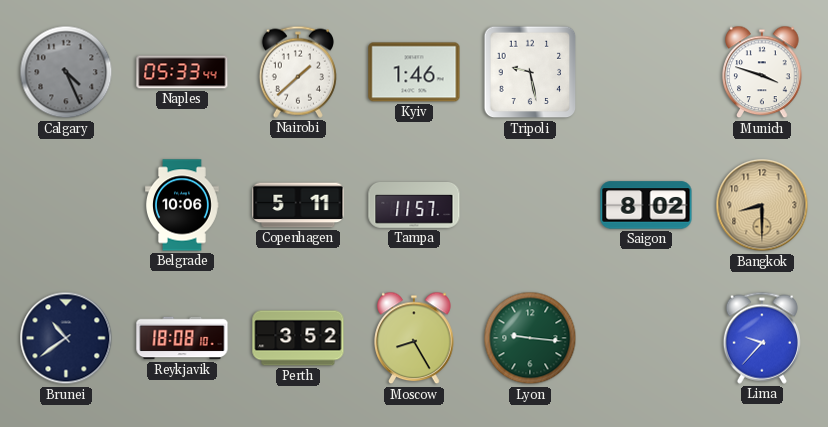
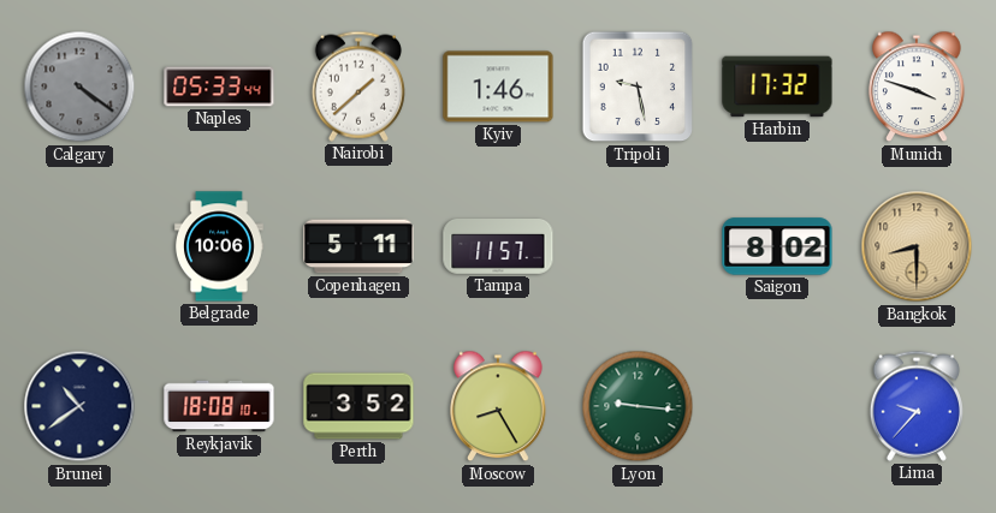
Calgary: 4:26 -> 4:21
Harbin: none -> 17:32
